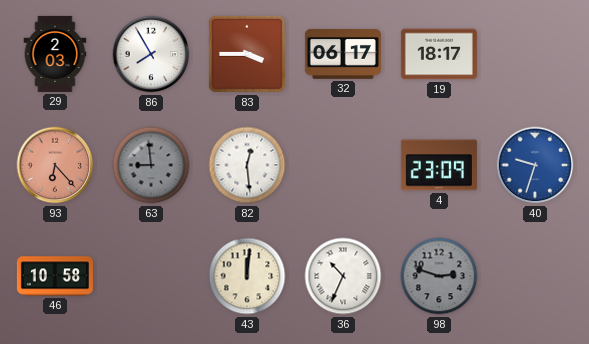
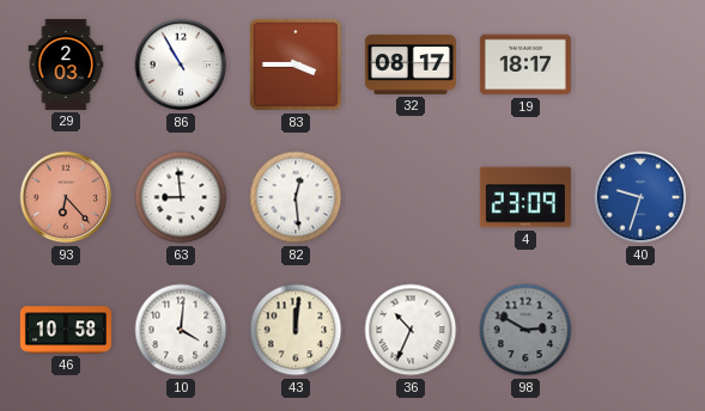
86: 7:55 -> 10:55
32: 06:17 -> 08:17
63 dial: grey -> white
10: none -> 4:01
98: 2:48 -> 2:50
